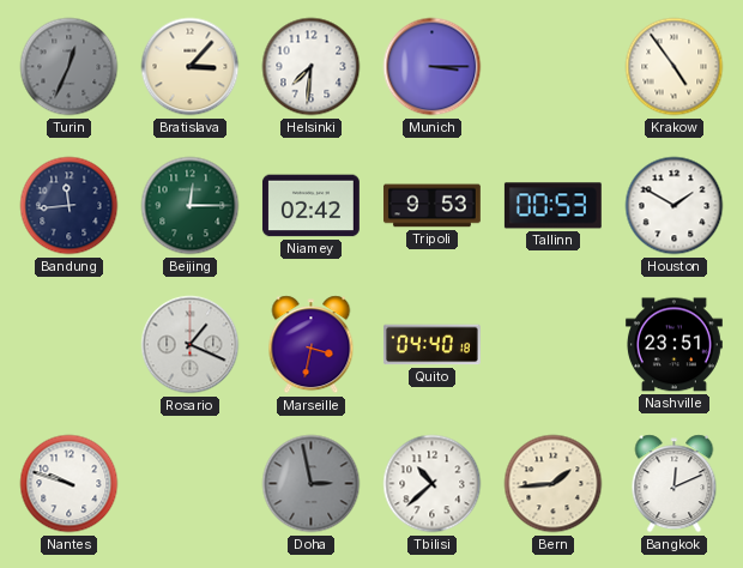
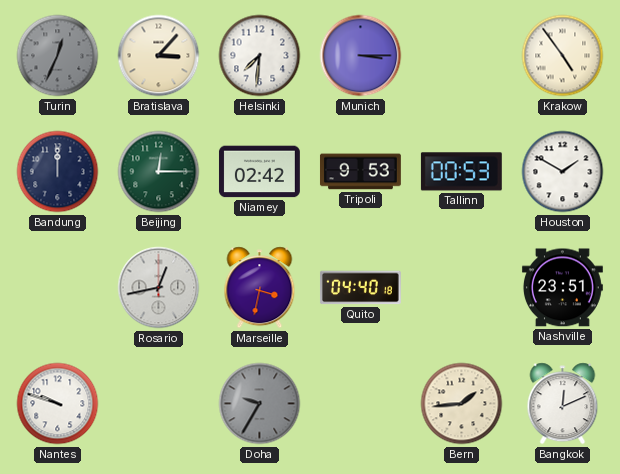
Bandung: 11:44 -> 12:00
Rosario: 1:19 -> 12:43
Doha: 2:58 -> 9:35
Tbilisi: 10:38 -> none
